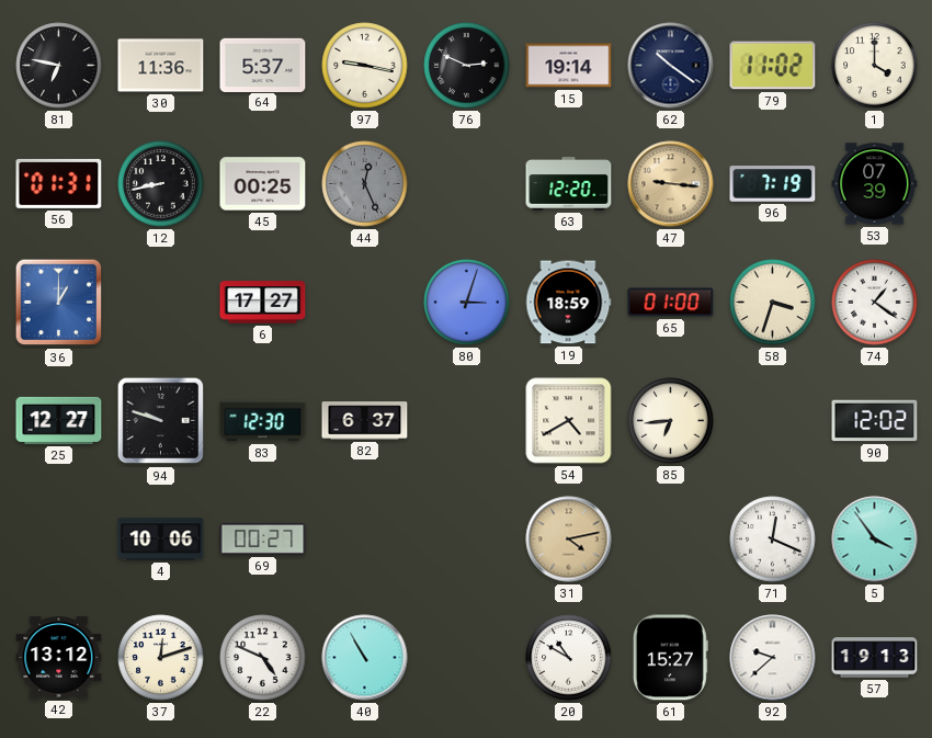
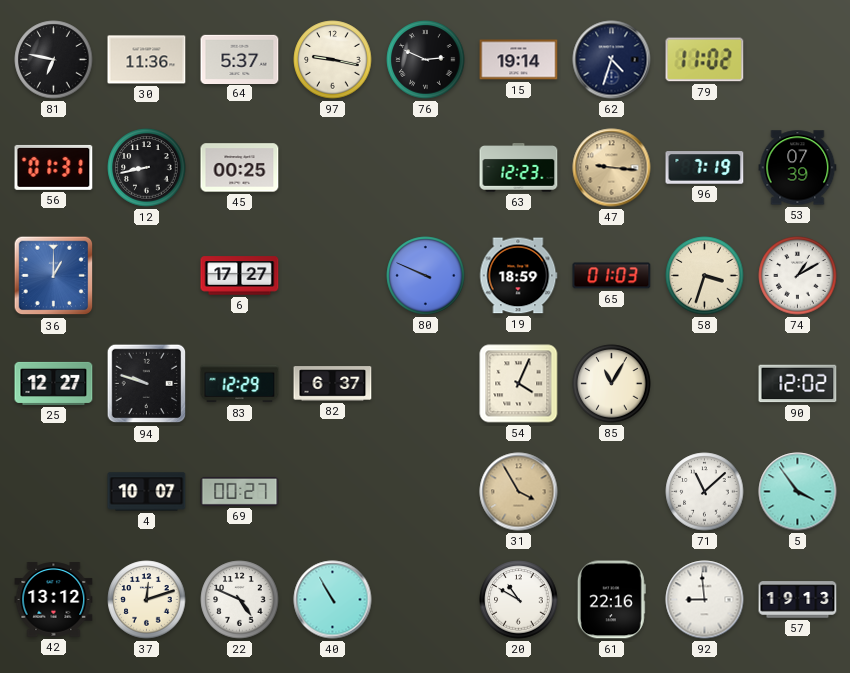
62: 10:21 -> 4:33
1: 4:00 -> none
44: 12:26 -> none
63: 12:20 -> 12:23
80: 3:03 -> 9:49
65: 01:00 -> 01:03
74: 1:21 -> 1:10
83: 12:30 -> 12:29
54: 4:40 -> 4:04
85: 6:44 -> 11:05
4: 10:06 -> 10:07
31: 4:13 -> 3:55
71: 12:19 -> 11:08
61: 15:27 -> 22:16
92: 9:38 -> 8:59
